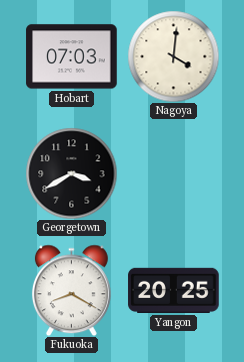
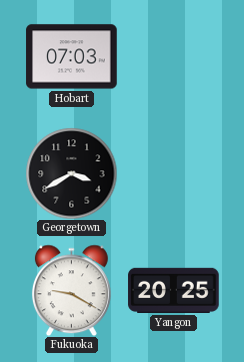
Nagoya: 4:01 -> none
Fukuoka: 8:20 -> 9:20
